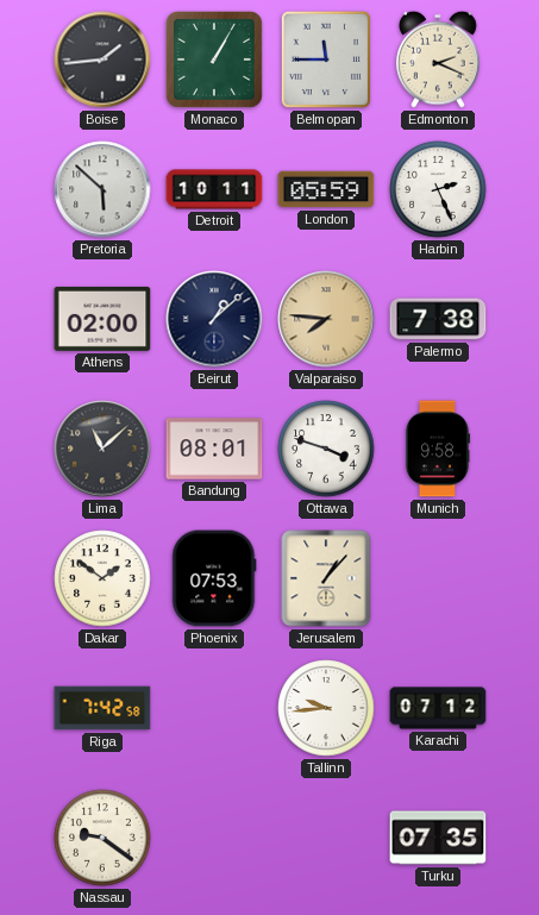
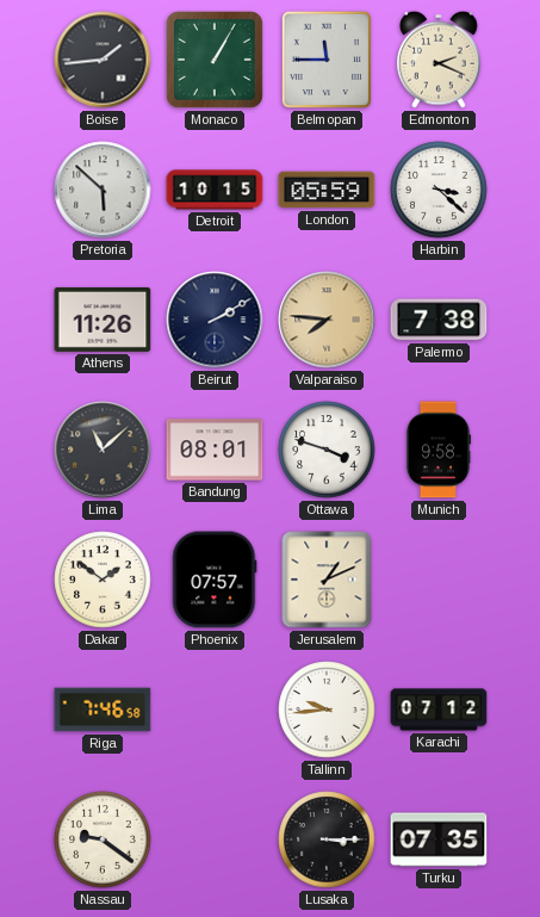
Detroit: 10:11 -> 10:15
Harbin: 2:26 -> 3:22
Athens: 02:00 -> 11:26
Beirut: 1:08 -> 2:10
Phoenix: 07:53 -> 07:57
Jerusalem: 1:07 -> 1:11
Riga: 7:42 -> 7:46
Lusaka: none -> 3:15
